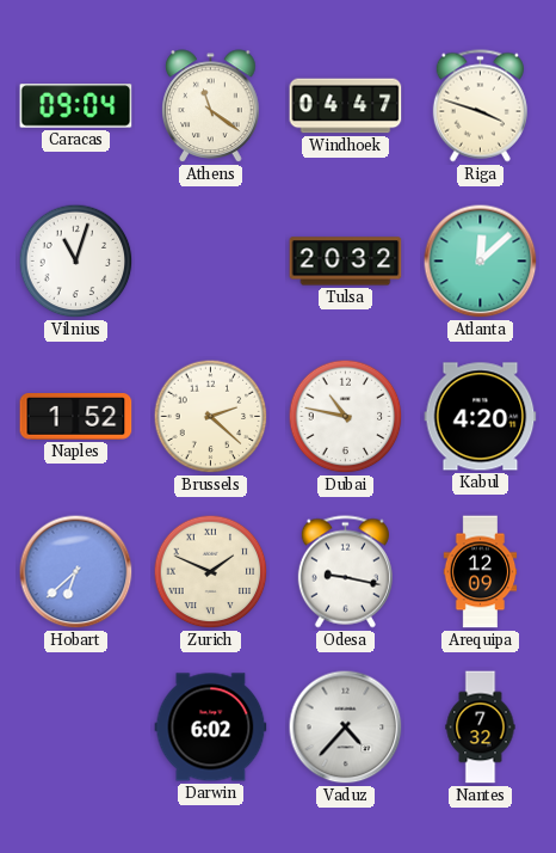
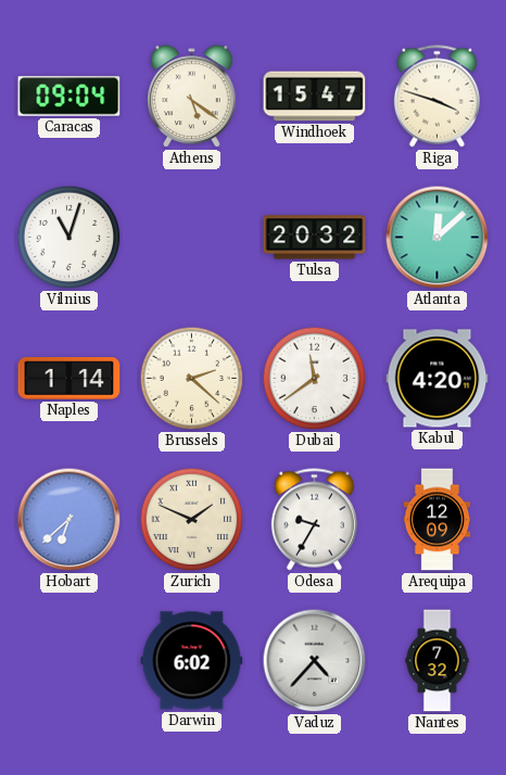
Athens: 11:21 -> 5:21
Windhoek: 04:47 -> 15:47
Naples: 1:52 -> 1:14
Dubai: 10:47 -> 11:39
Odesa: 9:17 -> 9:35
